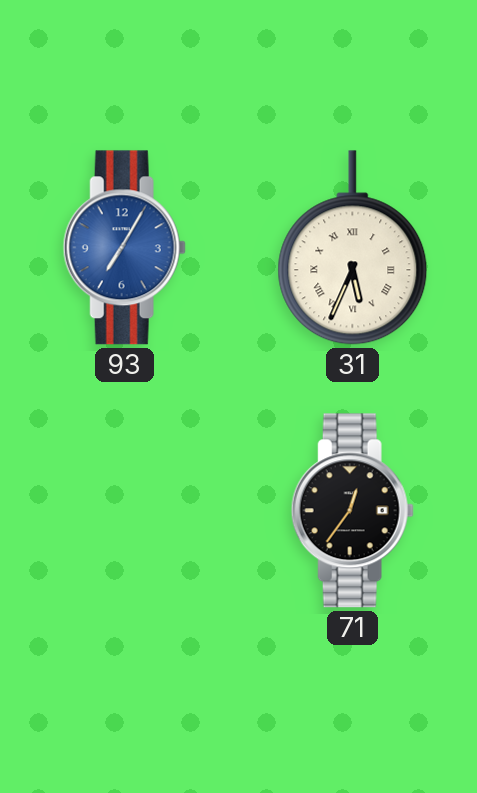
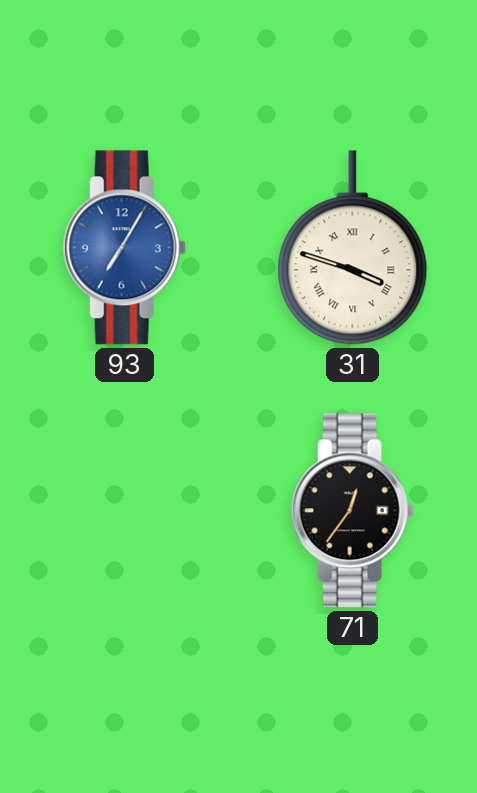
31: 5:34 -> 3:48
